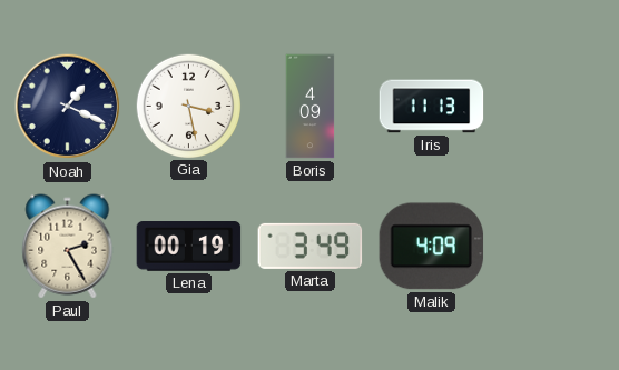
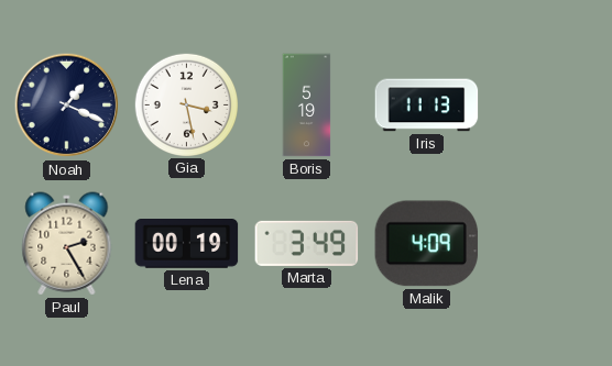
Boris: 4:09 -> 5:19
